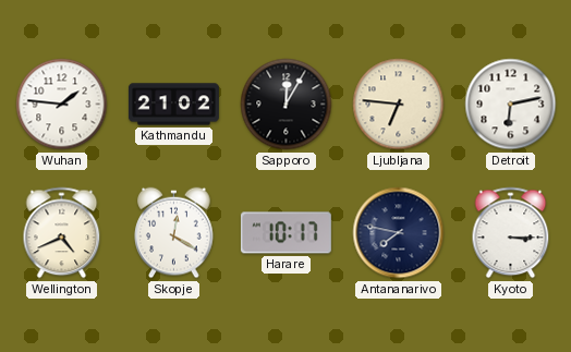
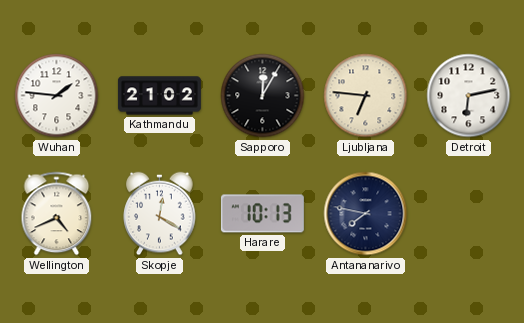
Harare: 10:17 -> 10:13
Kyoto: 3:15 -> none
